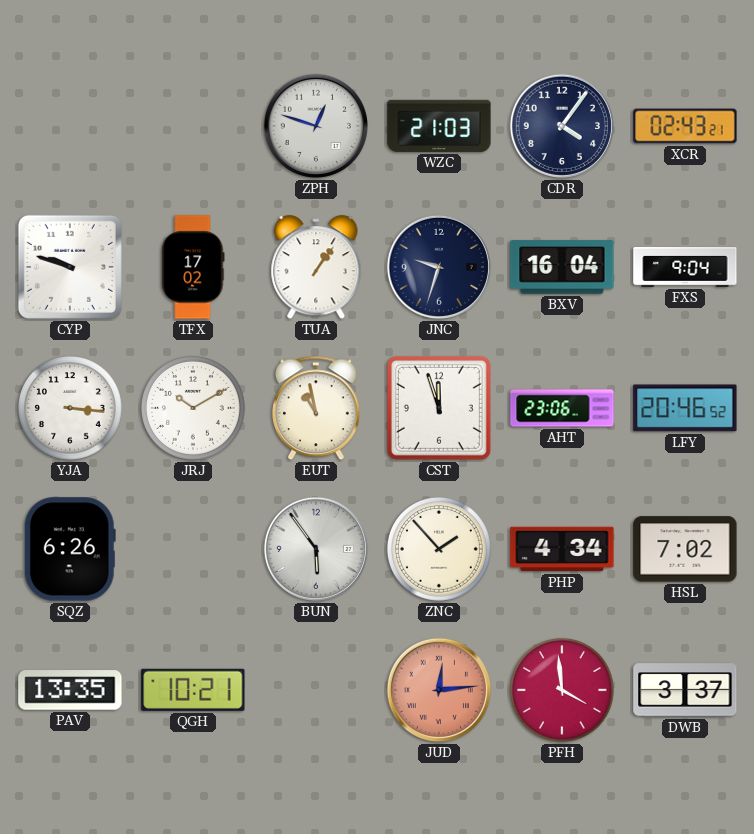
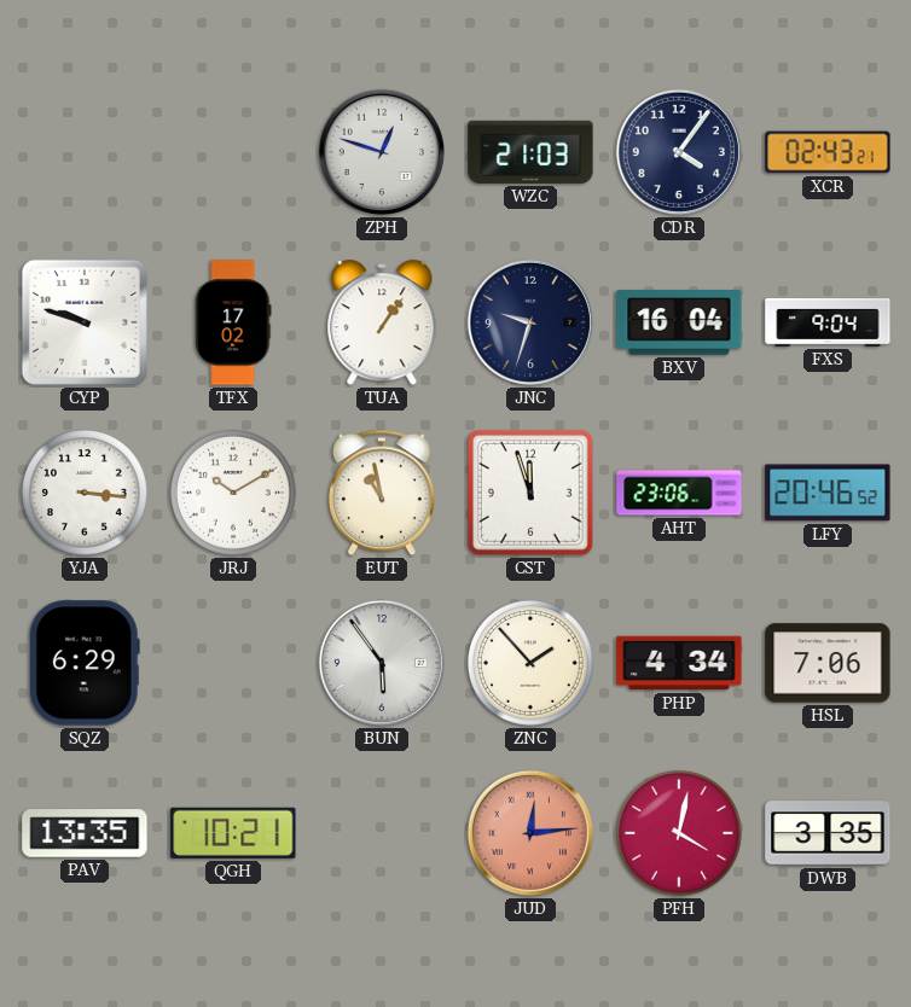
SQZ: 6:26 -> 6:29
HSL: 7:02 -> 7:06
PFH: 3:59 -> 4:02
DWB: 3:37 -> 3:35
